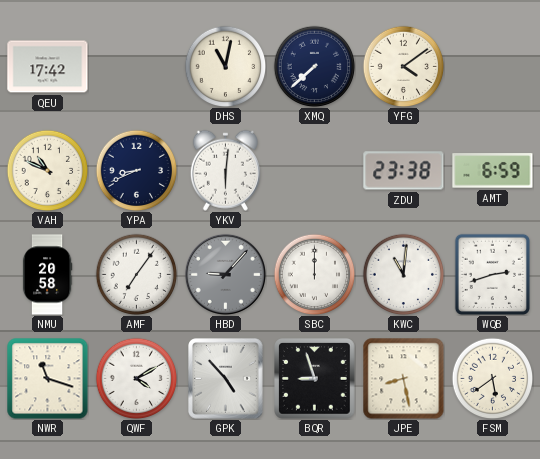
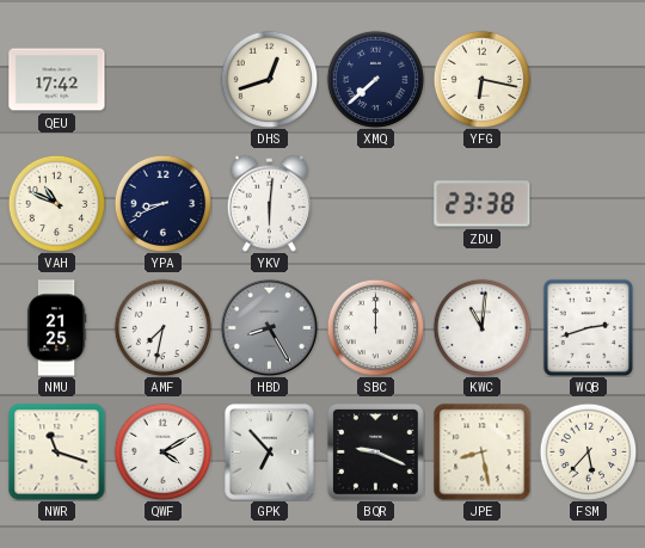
DHS: 11:02 -> 12:42
YFG: 4:09 -> 6:17
AMT: 6:59 -> none
NMU: 20:58 -> 21:25
AMF: 7:06 -> 7:32
HBD: 9:07 -> 8:25
GPK: 4:53 -> 6:53
BQR: 8:57 -> 9:19
FSM: 5:39 -> 5:37
